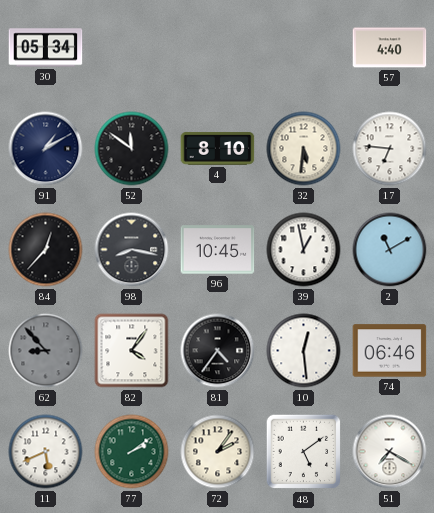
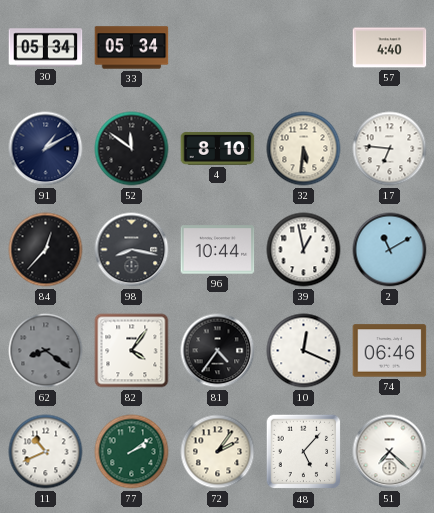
33: none -> 05:34
96: 10:45 -> 10:44
62: 8:53 -> 8:21
10: 12:29 -> 12:19
11: 5:41 -> 10:41
48: 5:09 -> 5:07
51: 7:20 -> 7:22
